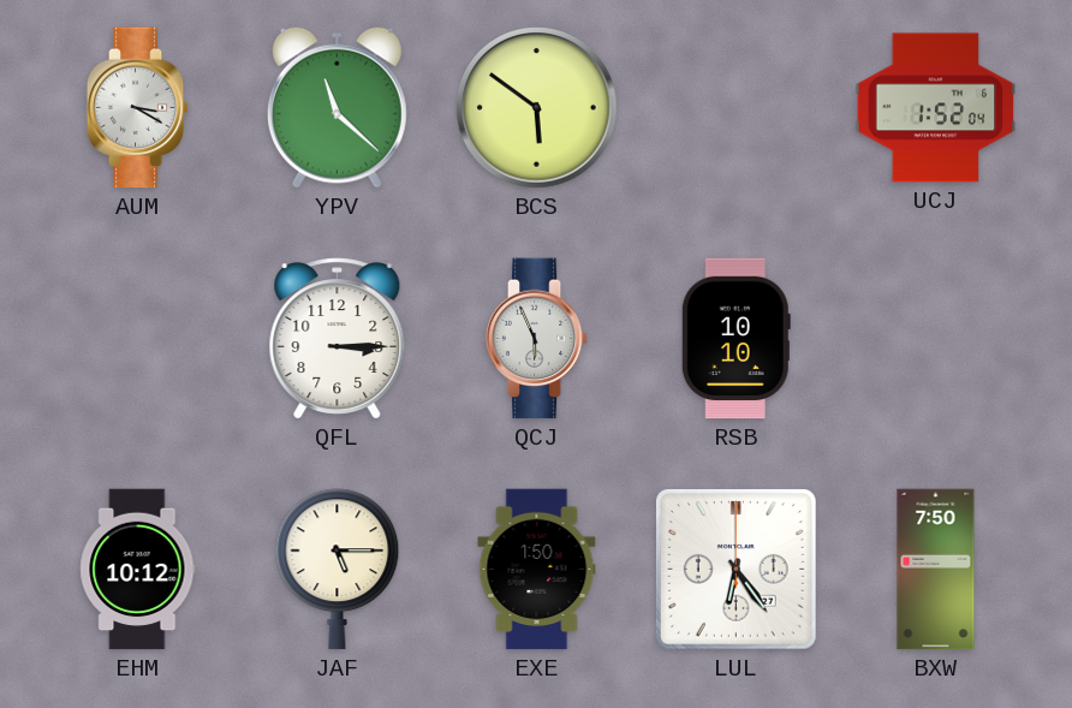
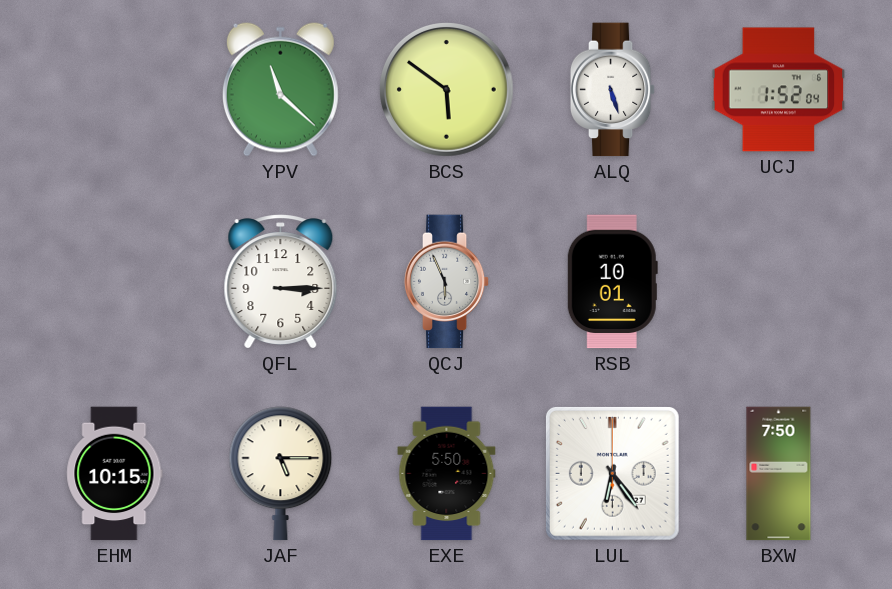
AUM: 3:20 -> none
ALQ: none -> 5:27
RSB: 10:10 -> 10:01
EHM: 10:12 -> 10:15
EXE: 1:50 -> 5:50
